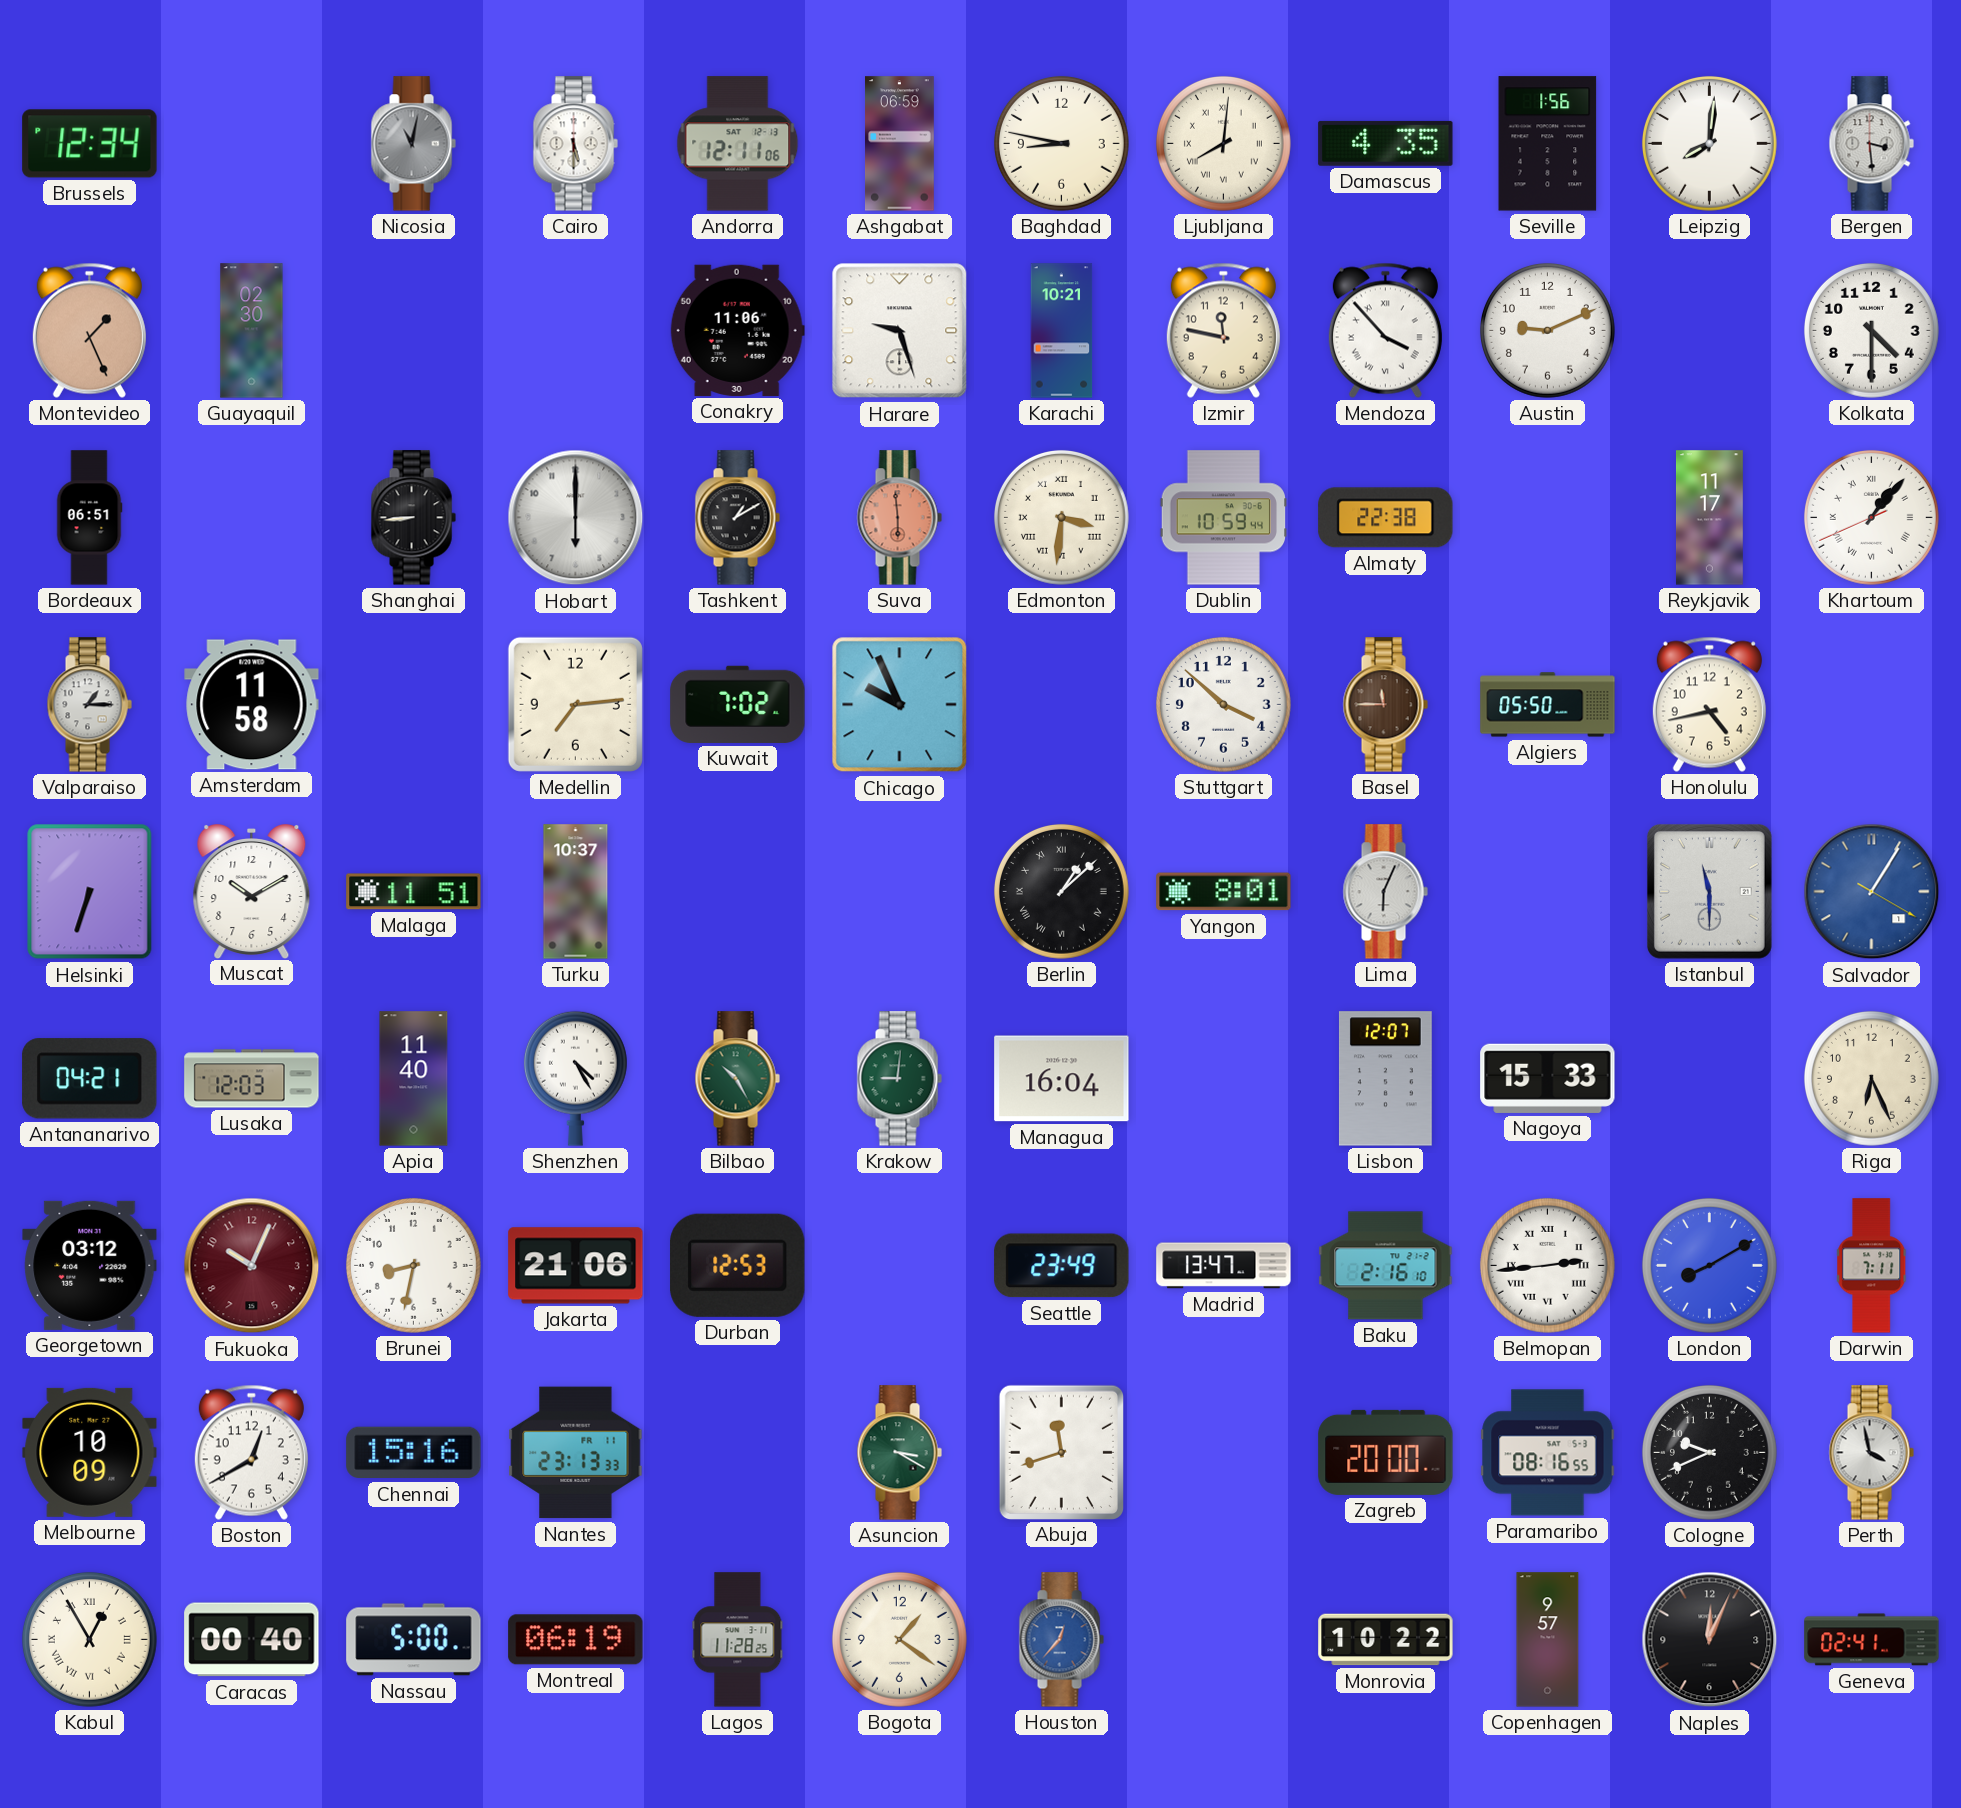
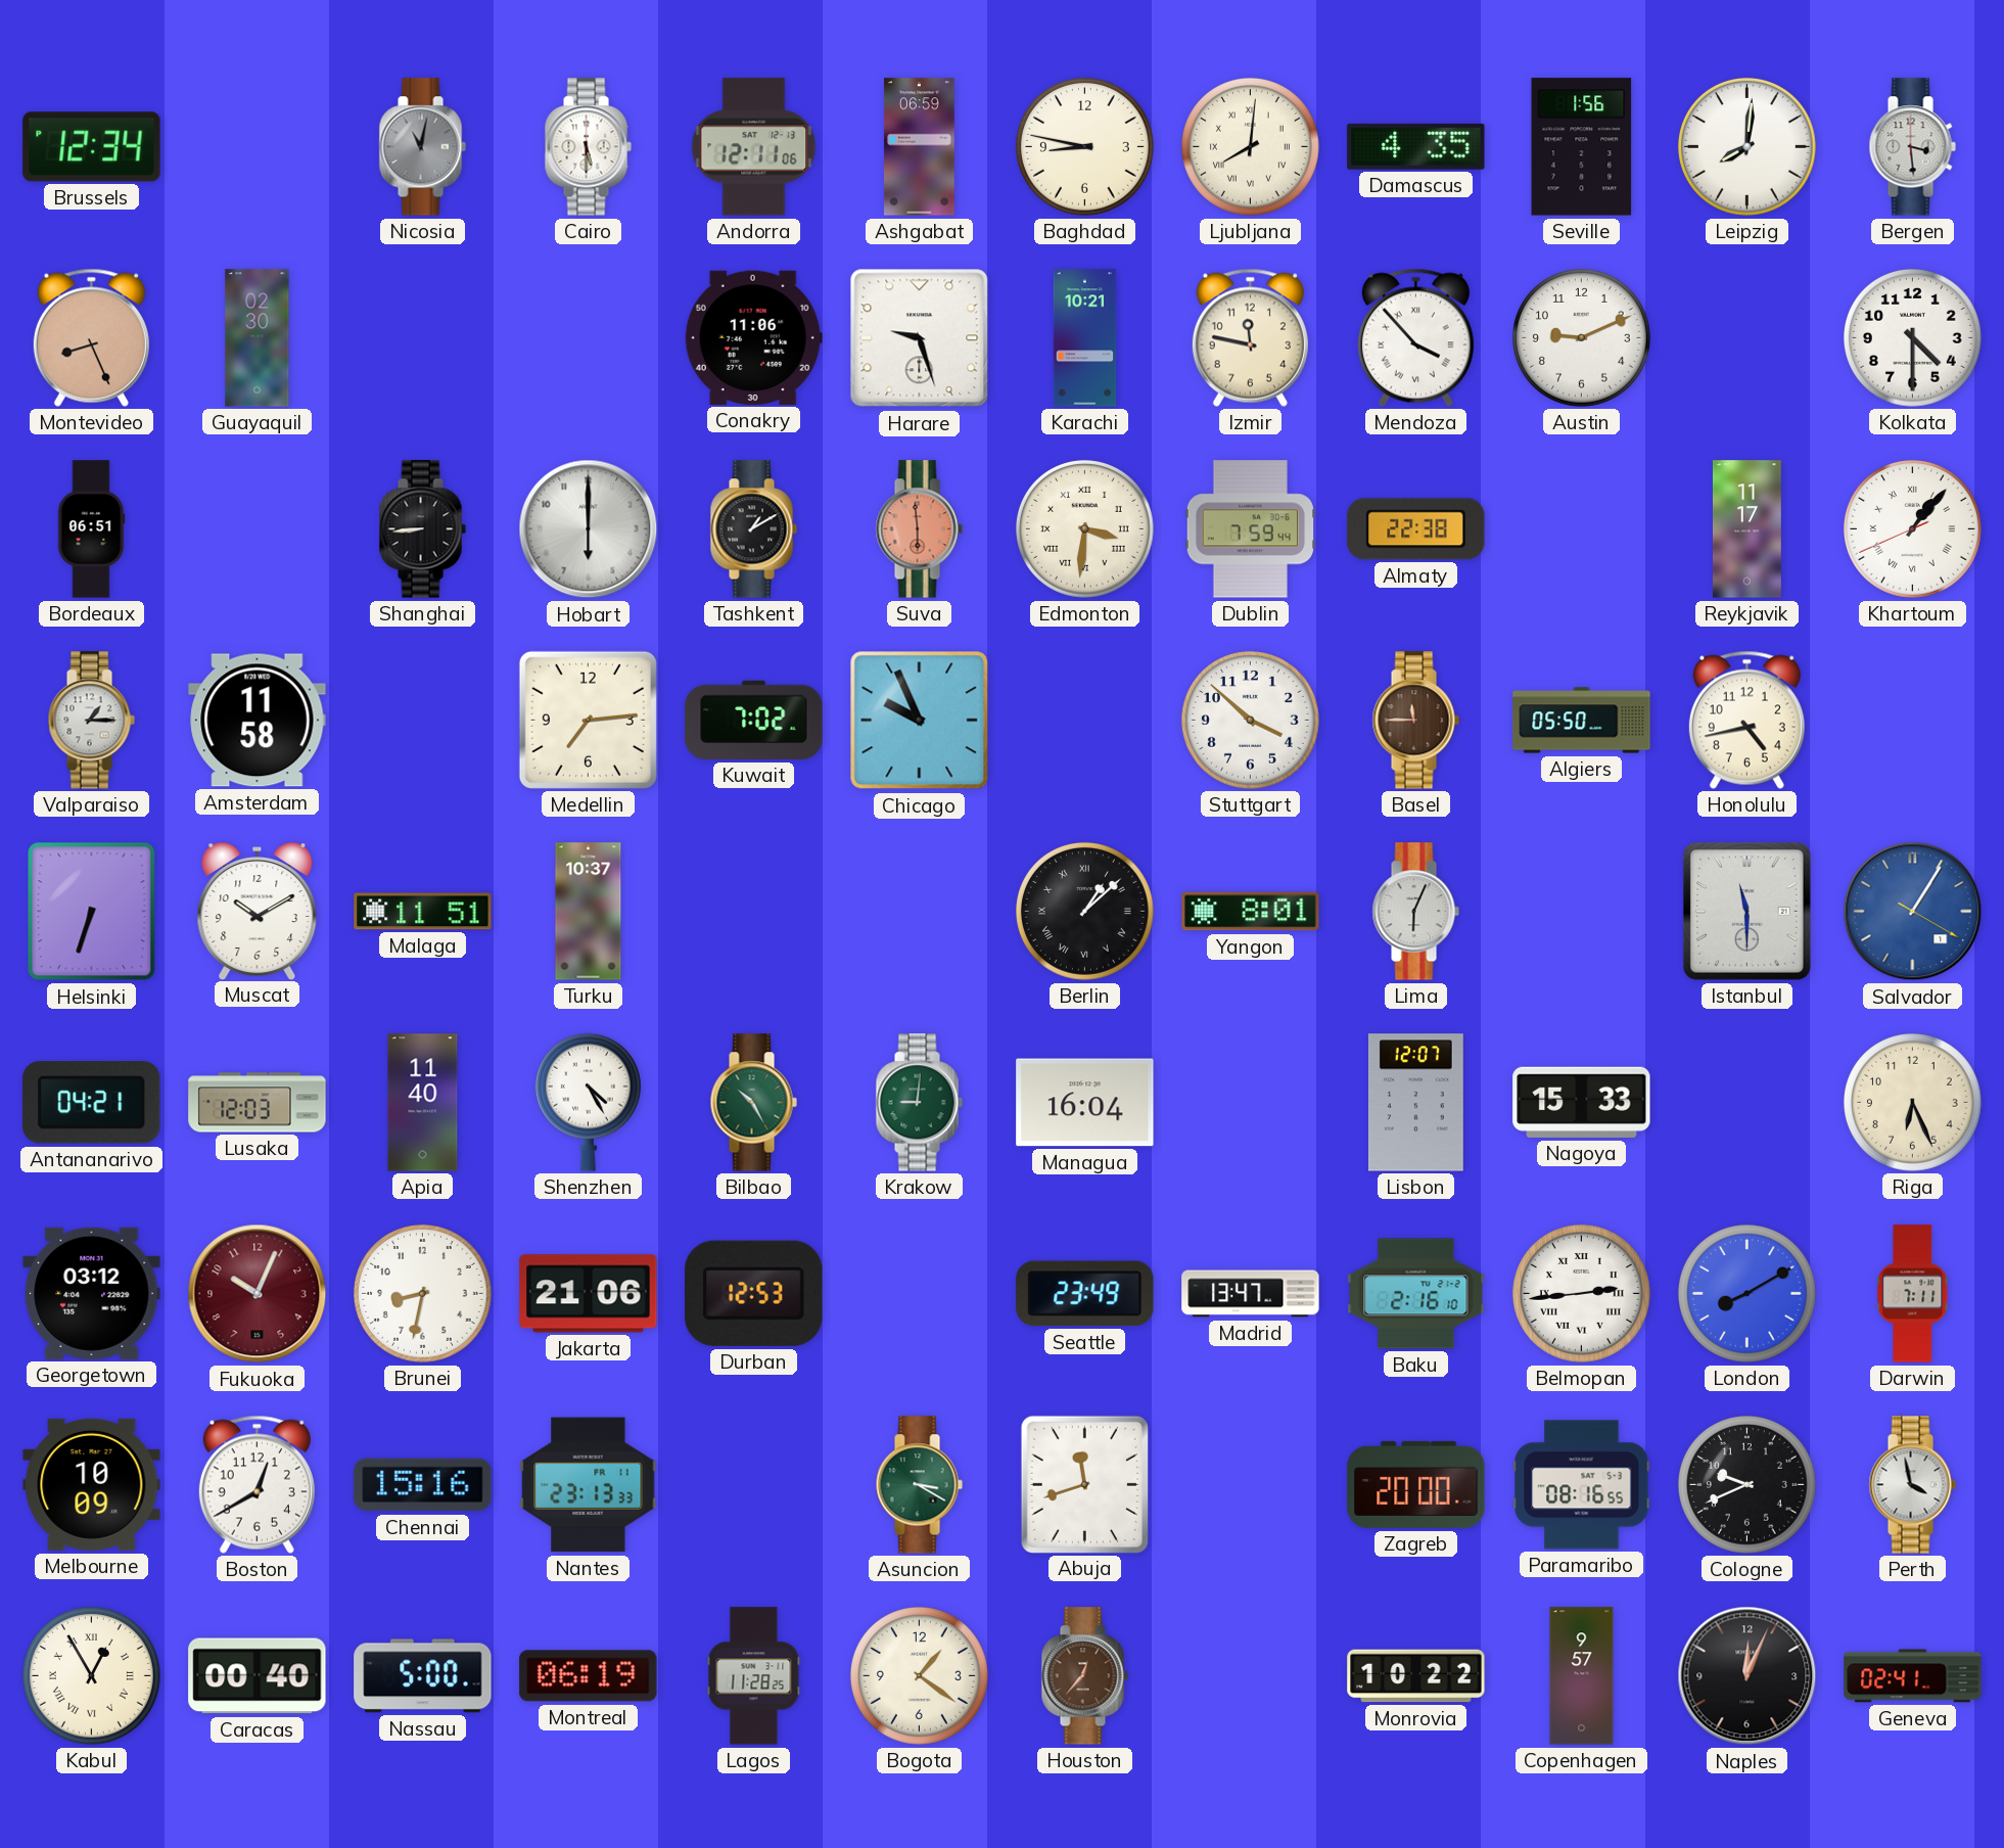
Montevideo: 1:26 -> 8:26
Dublin: 10:59 -> 7:59
Houston dial: blue -> brown
